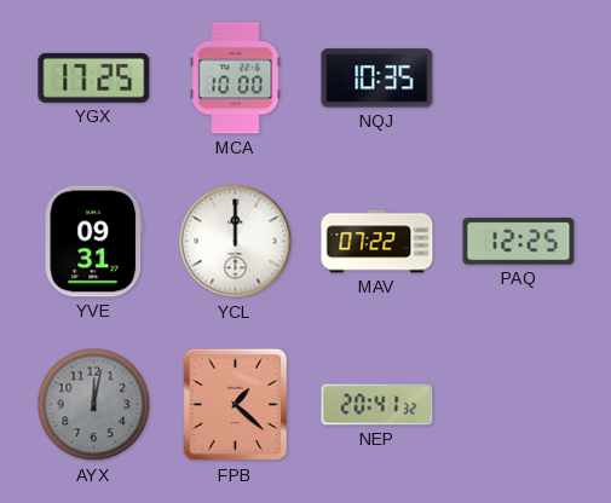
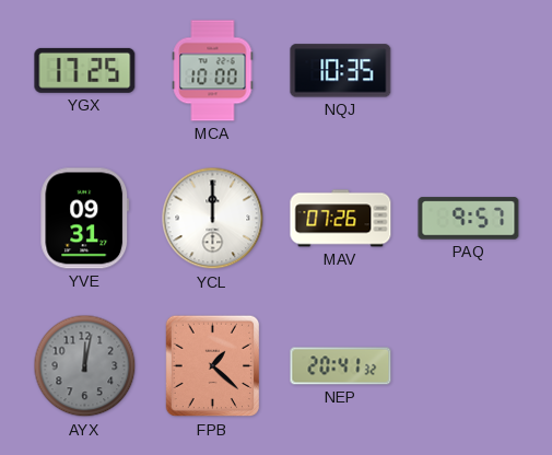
MAV: 07:22 -> 07:26
PAQ: 12:25 -> 9:57
